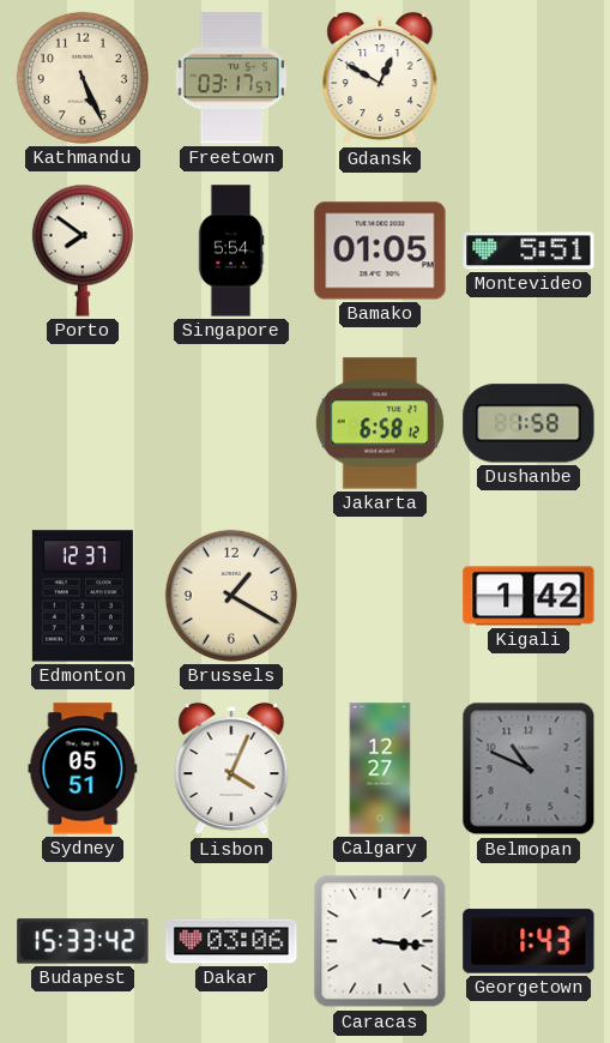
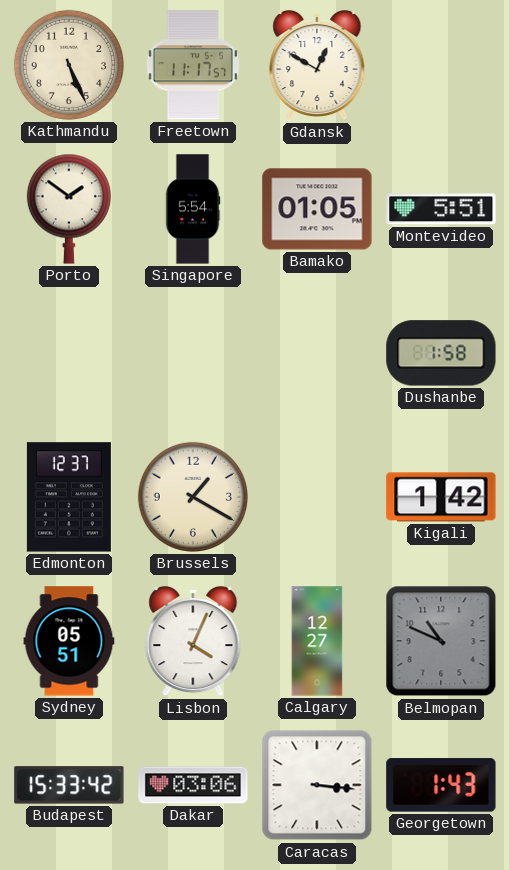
Freetown: 03:17 -> 11:17
Porto: 7:51 -> 1:51
Jakarta: 6:58 -> none
